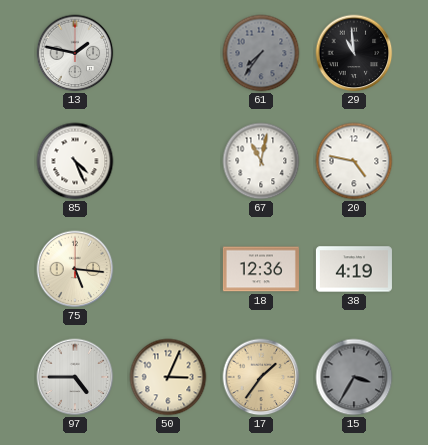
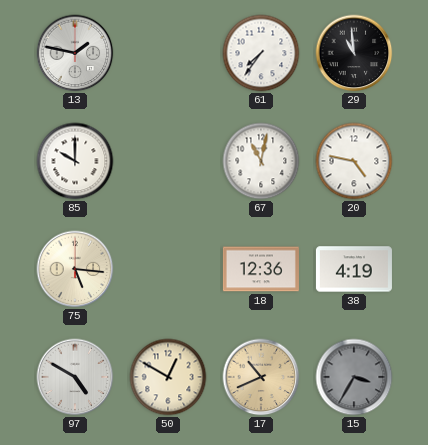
61 dial: grey -> white
85: 4:26 -> 10:00
97: 4:45 -> 4:50
50: 3:04 -> 12:50
17: 1:36 -> 10:41
